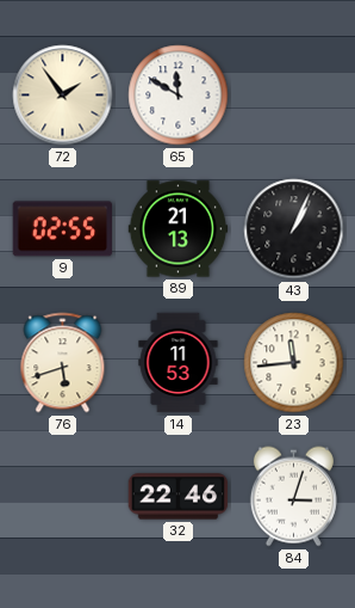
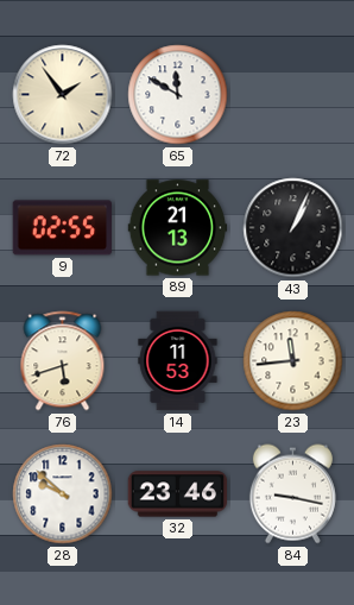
28: none -> 9:52
32: 22:46 -> 23:46
84: 3:03 -> 9:17
